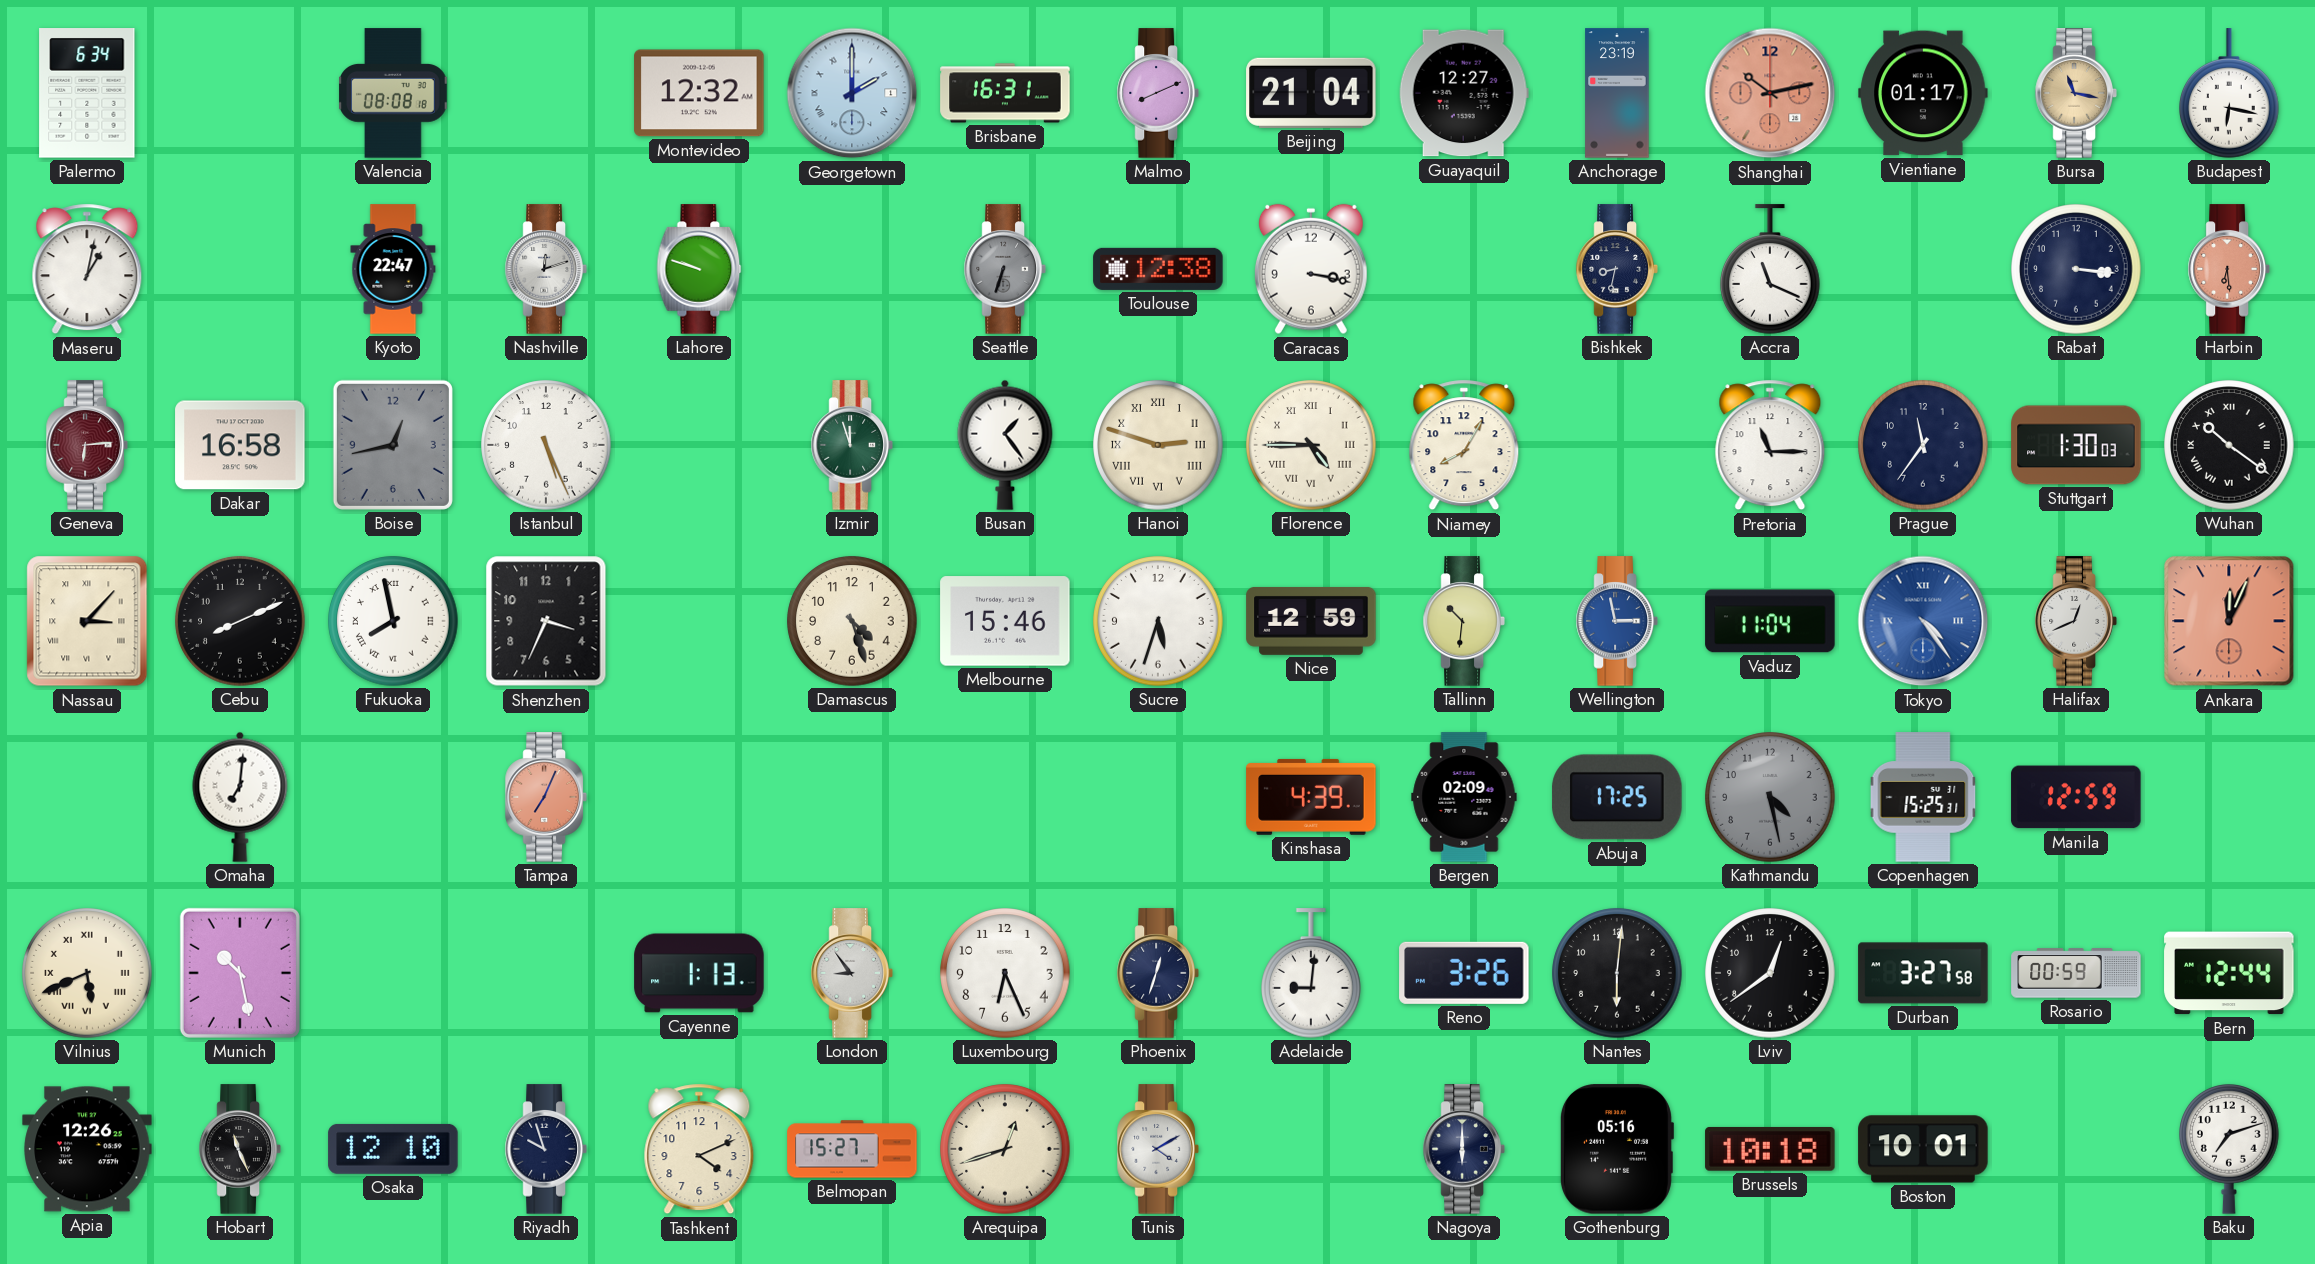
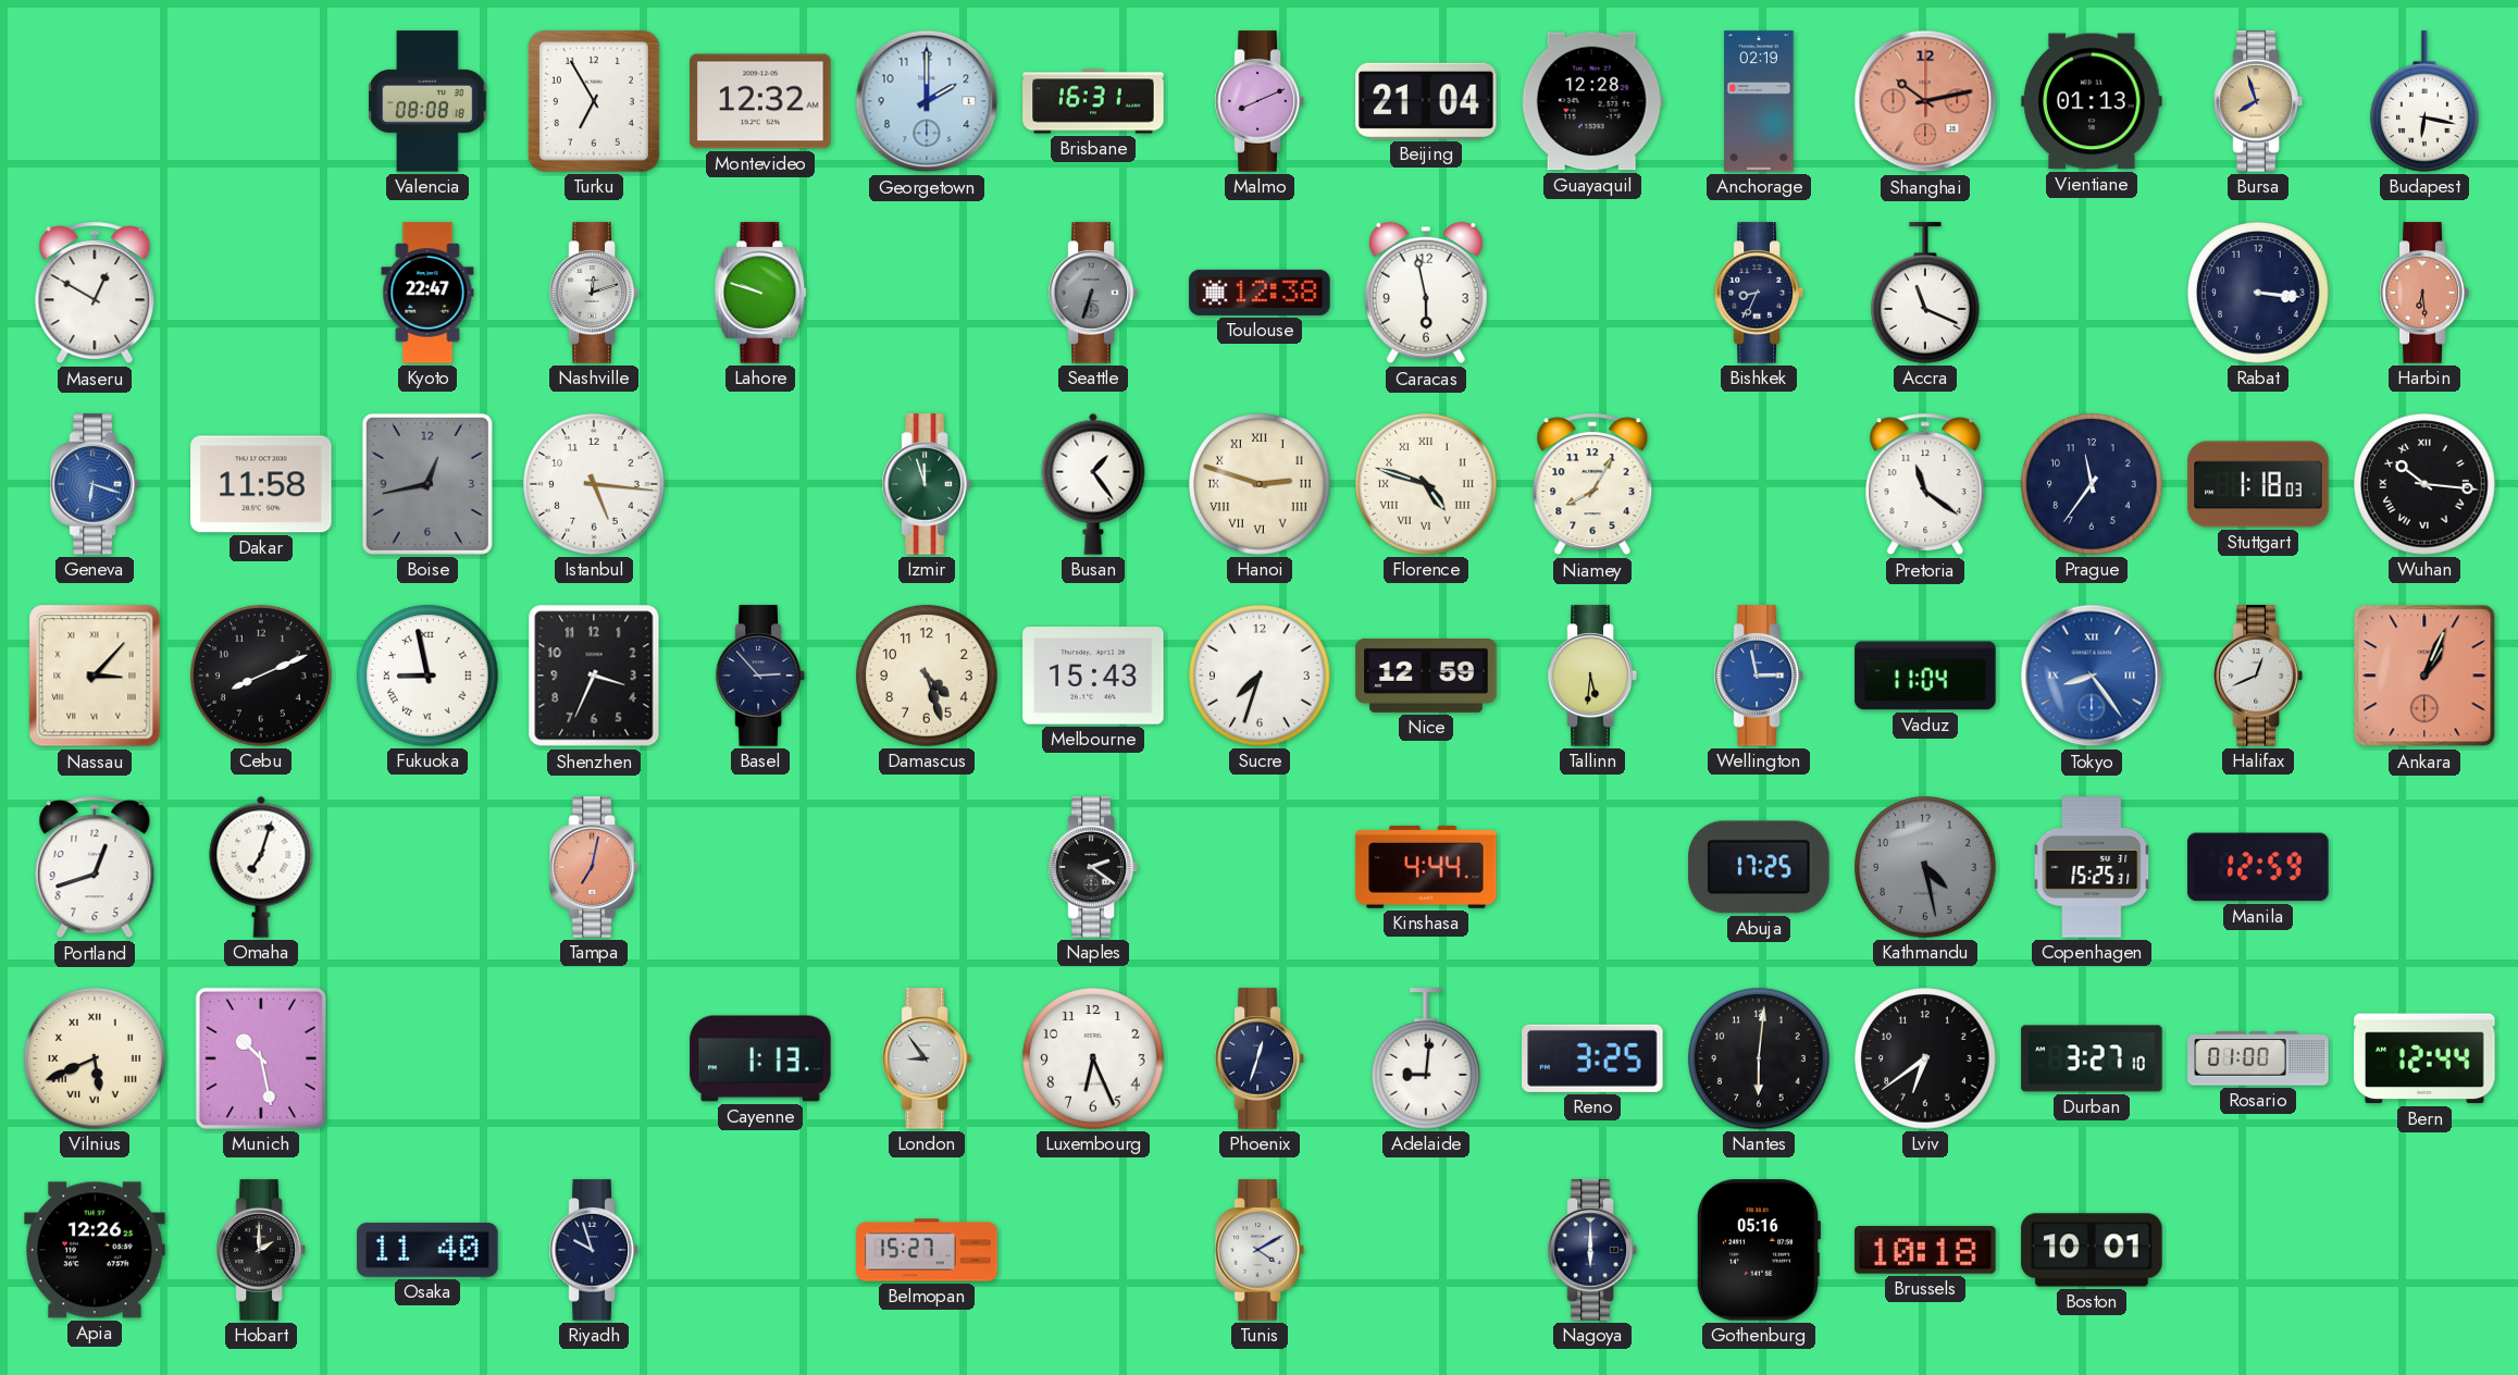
Palermo: 6:34 -> none
Turku: none -> 6:55
Georgetown numerals: Roman -> Arabic
Guayaquil: 12:27 -> 12:28
Anchorage: 23:19 -> 02:19
Vientiane: 01:17 -> 01:13
Bursa: 11:17 -> 7:57
Maseru: 1:02 -> 12:50
Caracas: 3:17 -> 5:58
Bishkek: 8:32 -> 8:34
Geneva: 6:14 -> 6:18
Geneva dial: burgundy -> blue
Dakar: 16:58 -> 11:58
Istanbul: 5:26 -> 5:16
Florence: 4:45 -> 4:48
Pretoria: 11:15 -> 11:21
Stuttgart: 1:30 -> 1:18
Wuhan: 10:21 -> 10:16
Fukuoka: 7:58 -> 8:58
Basel: none -> 2:53
Melbourne: 15:46 -> 15:43
Sucre: 5:33 -> 7:33
Tallinn: 10:31 -> 5:31
Tokyo: 4:24 -> 8:24
Ankara: 12:04 -> 1:04
Portland: none -> 12:42
Omaha: 7:01 -> 7:03
Tampa: 7:04 -> 7:02
Naples: none -> 2:21
Kinshasa: 4:39 -> 4:44
Bergen: 02:09 -> none
Reno: 3:26 -> 3:25
Lviv: 12:39 -> 6:39
Durban: 3:27:58 -> 3:27:10
Rosario: 00:59 -> 01:00
Hobart: 11:26 -> 2:00
Osaka: 12:10 -> 11:40
Tashkent: 4:11 -> none
Arequipa: 12:42 -> none
Baku: 7:12 -> none
